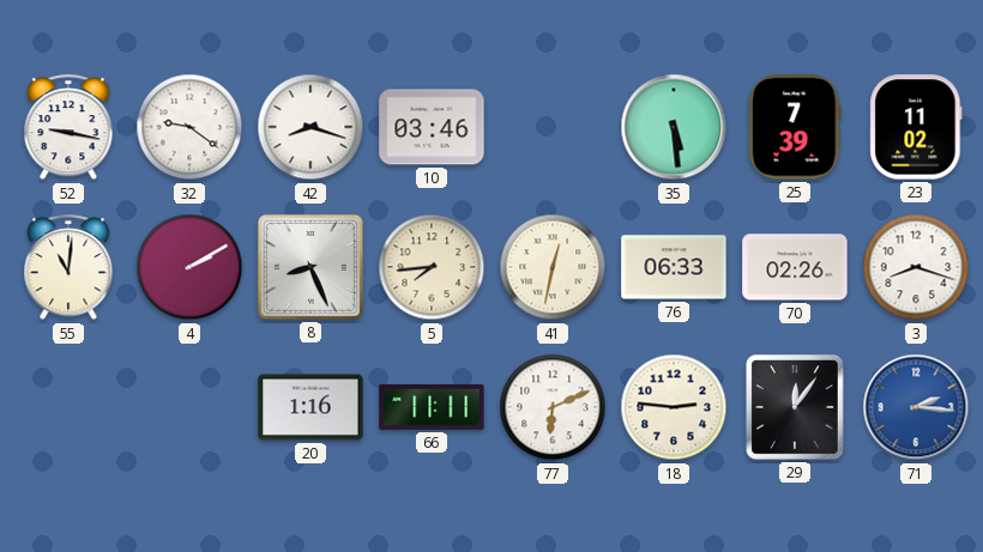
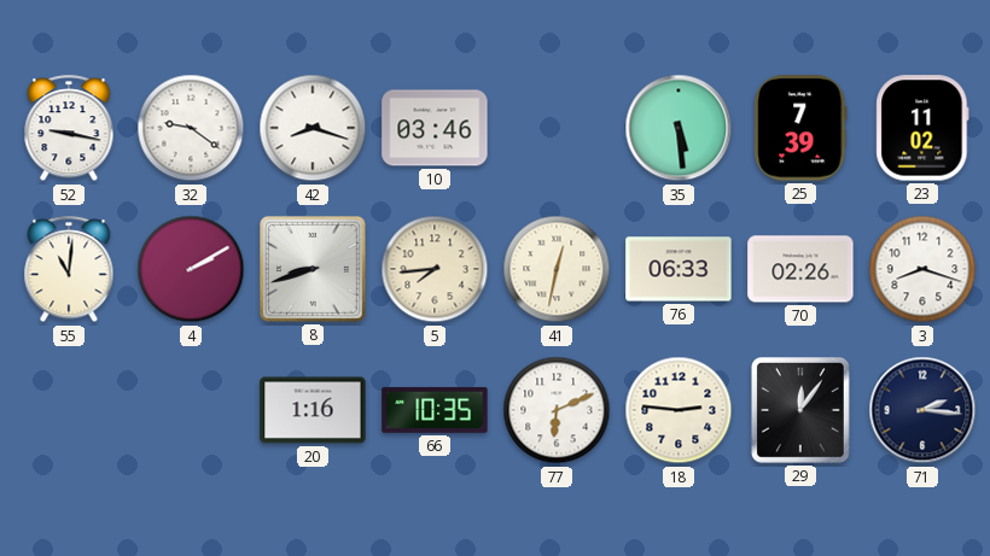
8: 8:26 -> 8:42
66: 11:11 -> 10:35
71 dial: blue -> navy
